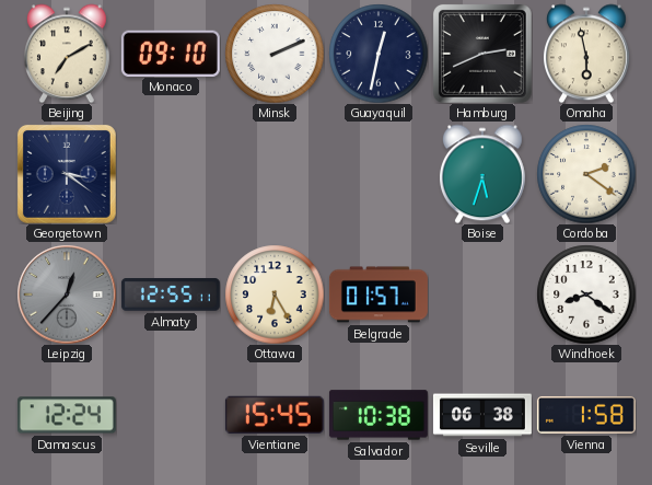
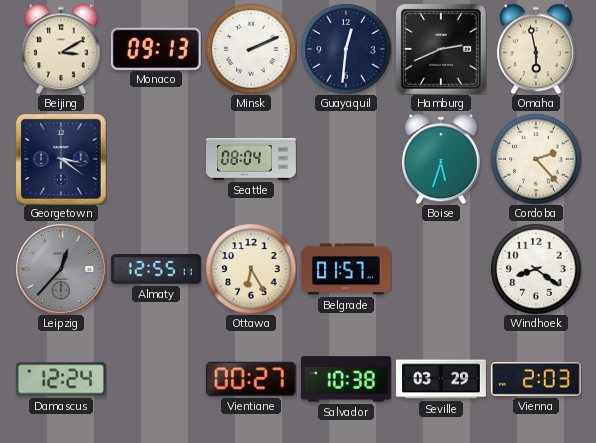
Beijing: 7:10 -> 3:10
Monaco: 09:10 -> 09:13
Guayaquil: 12:32 -> 12:31
Seattle: none -> 08:04
Cordoba: 2:21 -> 2:23
Vientiane: 15:45 -> 00:27
Seville: 06:38 -> 03:29
Vienna: 1:58 -> 2:03
